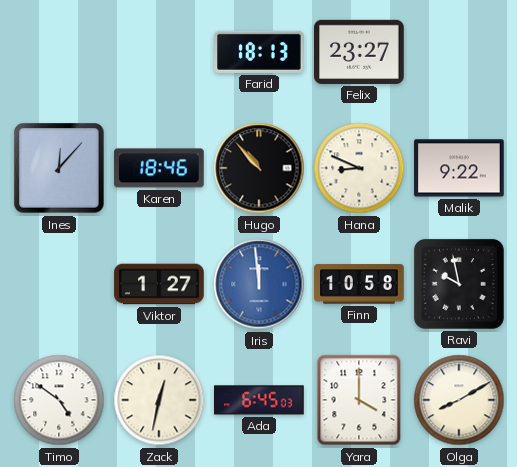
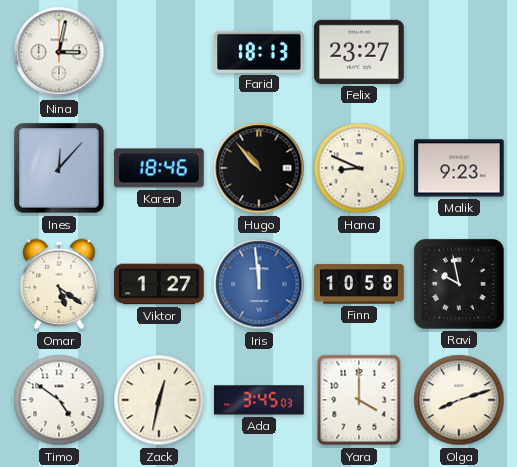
Nina: none -> 3:02
Malik: 9:22 -> 9:23
Omar: none -> 5:21
Ada: 6:45 -> 3:45
Olga: 8:10 -> 8:12
